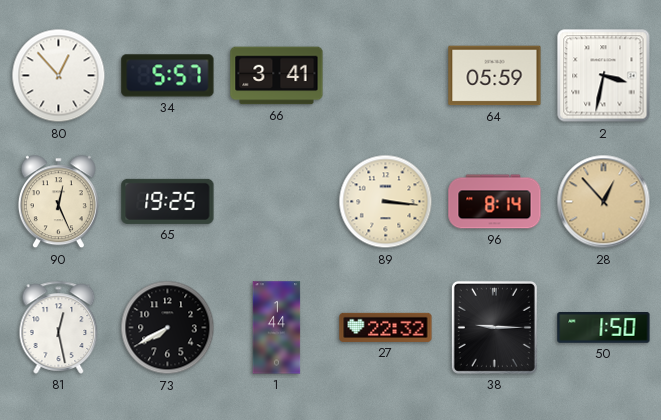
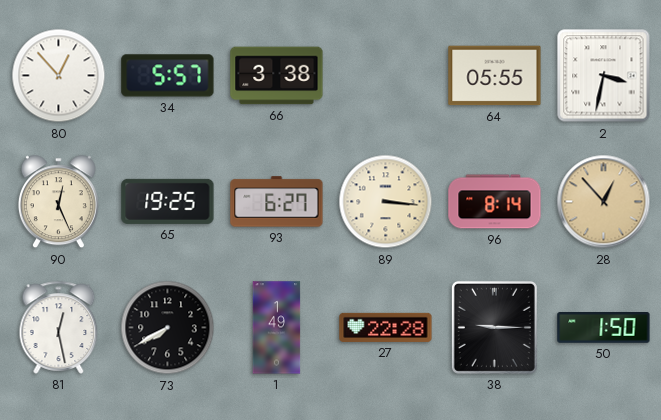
66: 3:41 -> 3:38
64: 05:59 -> 05:55
93: none -> 6:27
1: 1:44 -> 1:49
27: 22:32 -> 22:28
